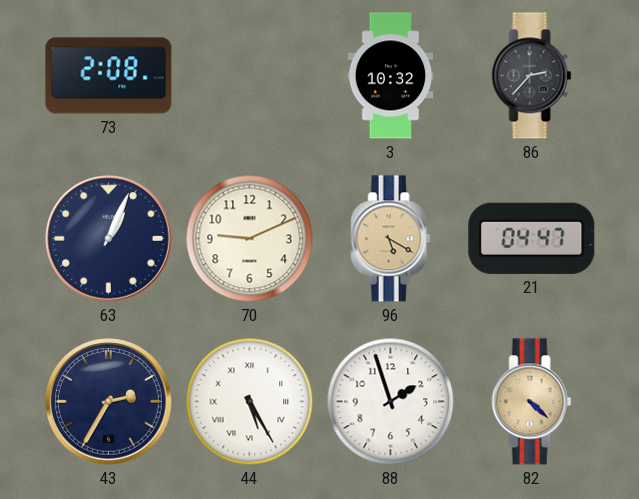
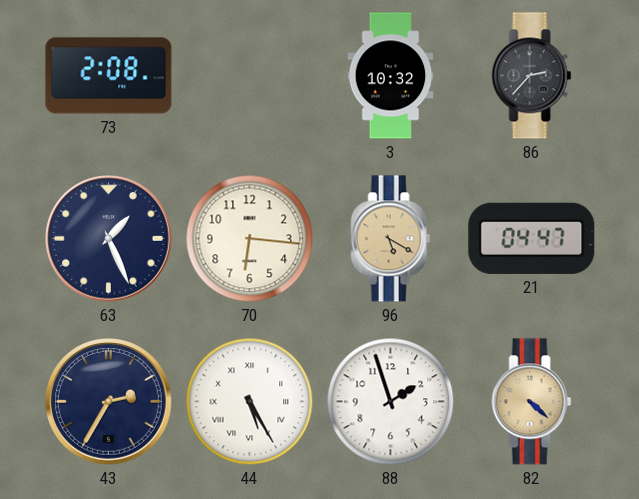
63: 1:04 -> 1:26
70: 9:11 -> 6:16
